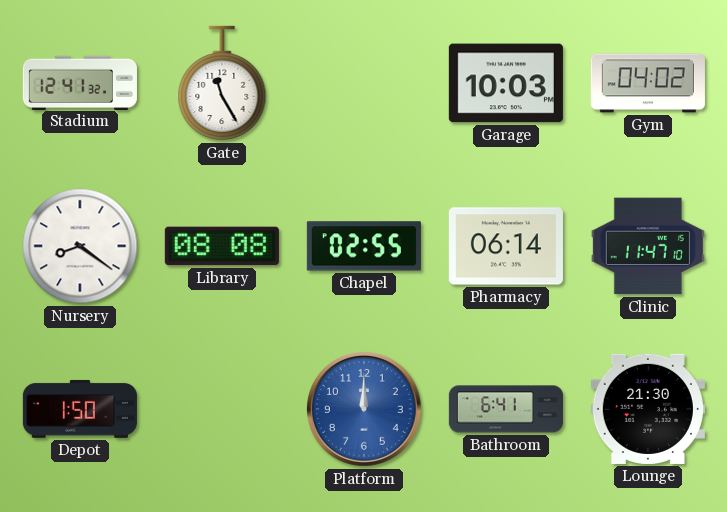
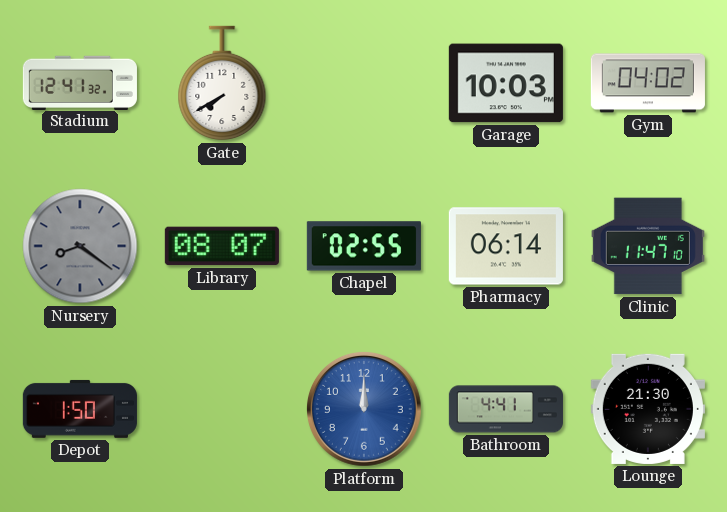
Gate: 11:25 -> 7:40
Nursery dial: white -> grey
Library: 08:08 -> 08:07
Bathroom: 6:41 -> 4:41
